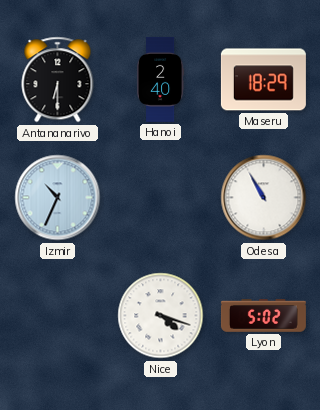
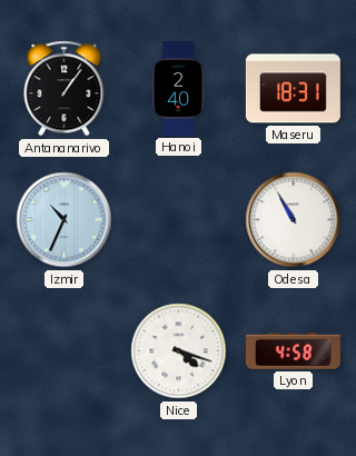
Antananarivo: 6:30 -> 1:06
Maseru: 18:29 -> 18:31
Lyon: 5:02 -> 4:58
